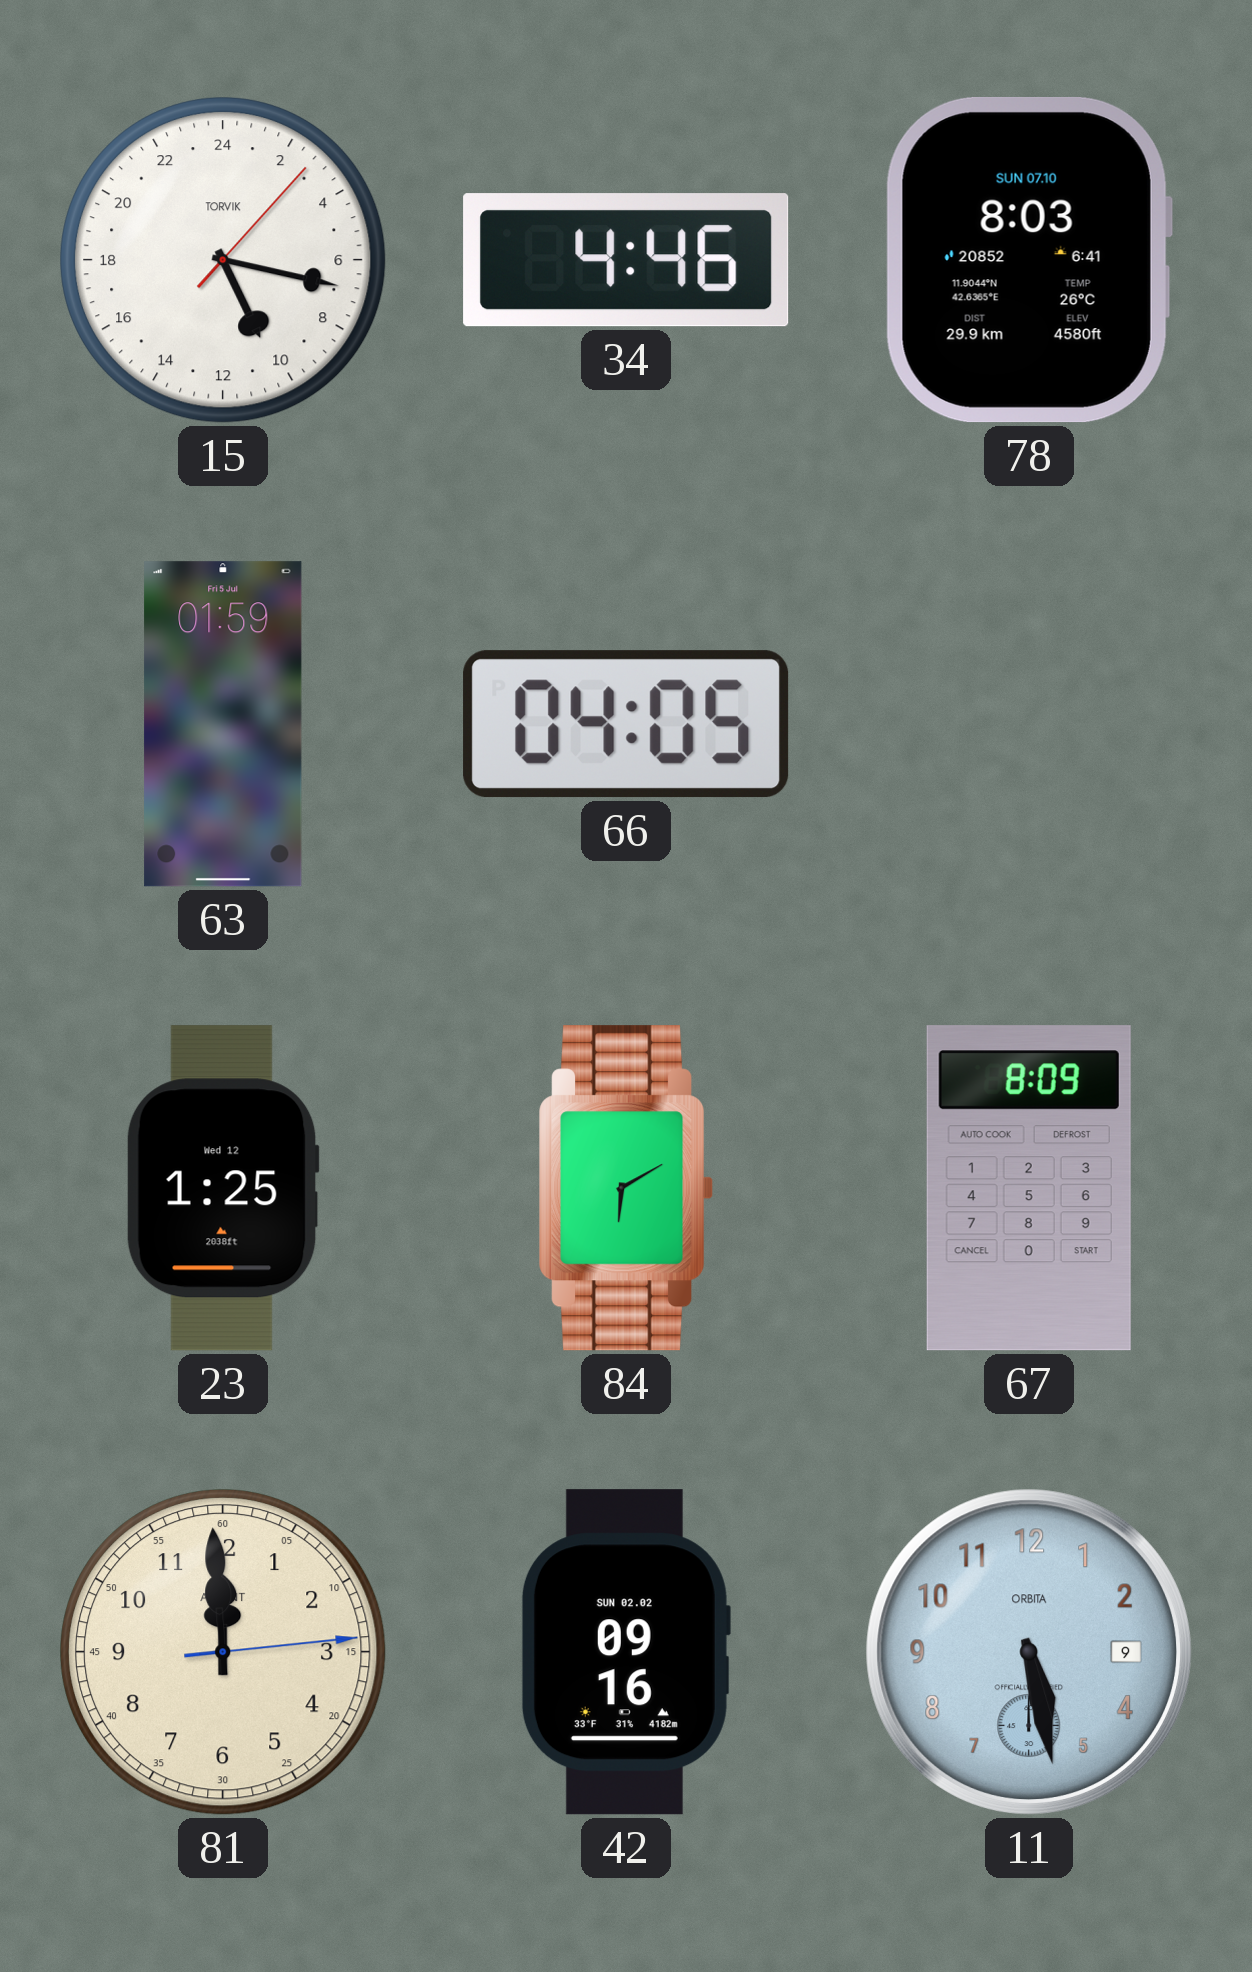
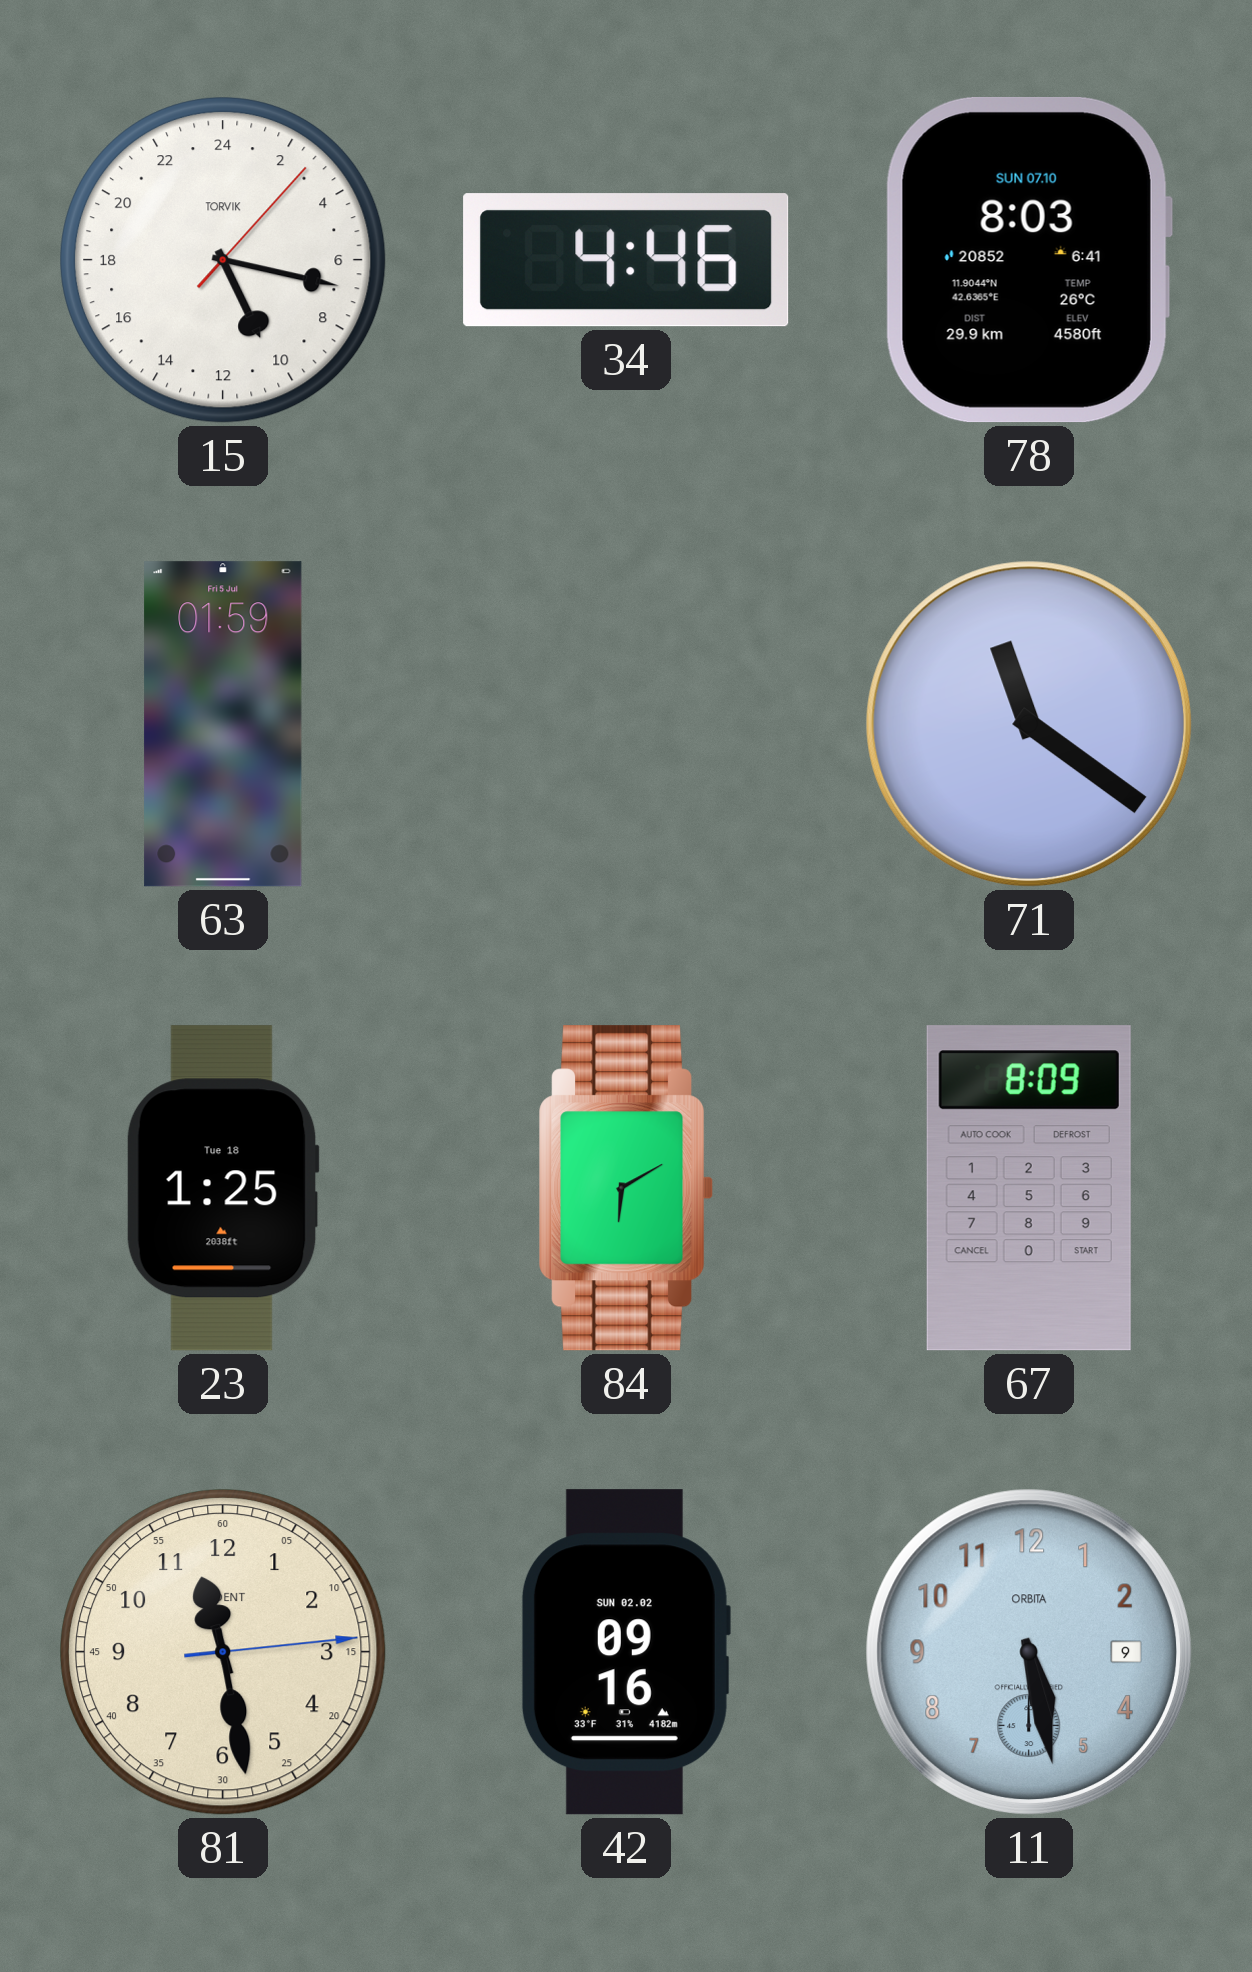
66: 04:05 -> none
71: none -> 11:21
23 date: Wed 12 -> Tue 18
81: 11:59 -> 11:28
